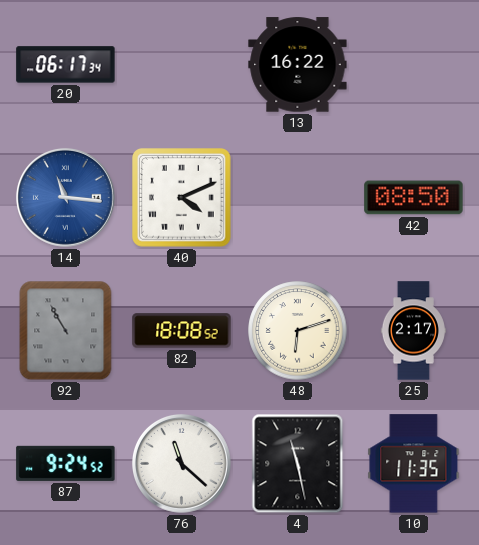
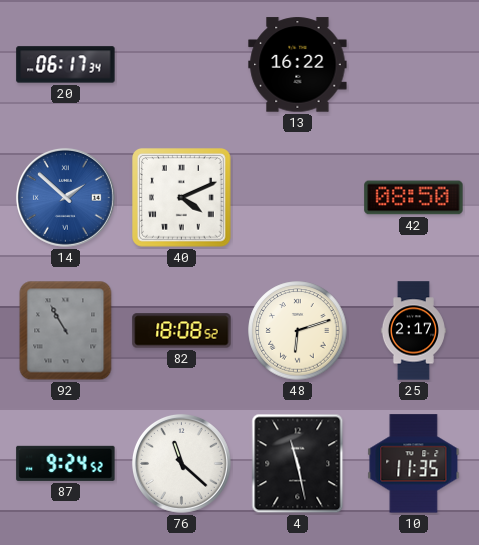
14: 11:16 -> 1:52
